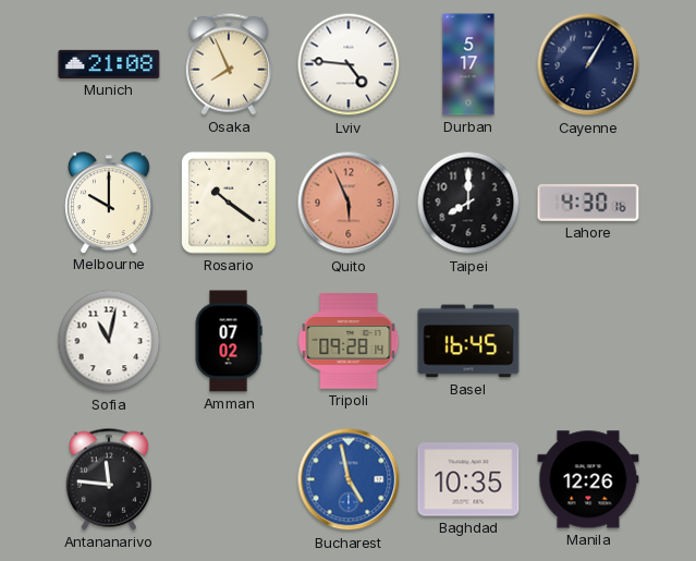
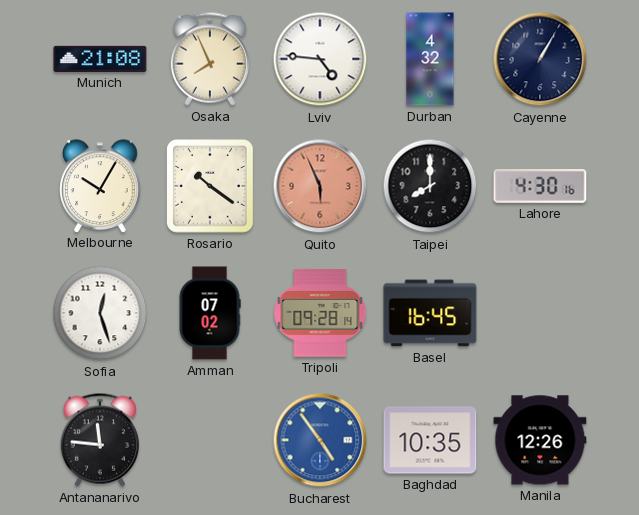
Durban: 5:17 -> 4:32
Melbourne: 10:00 -> 10:05
Sofia: 11:02 -> 12:27
Bucharest: 4:58 -> 4:54
